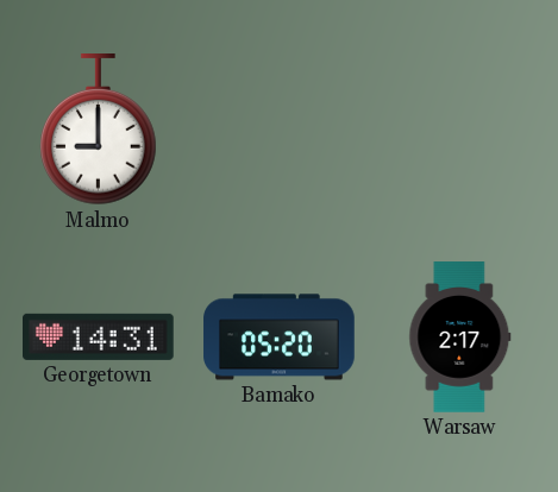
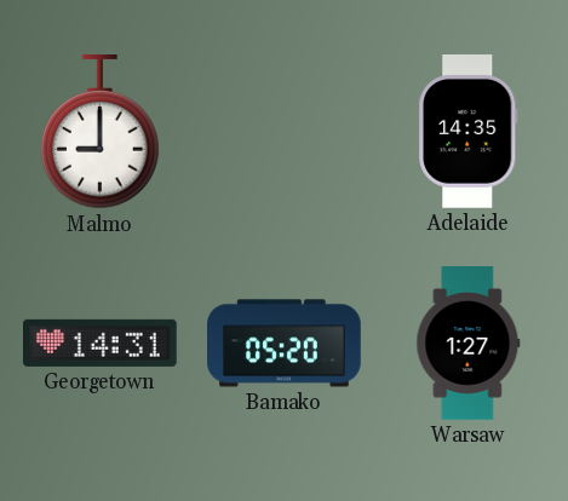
Adelaide: none -> 14:35
Warsaw: 2:17 -> 1:27
